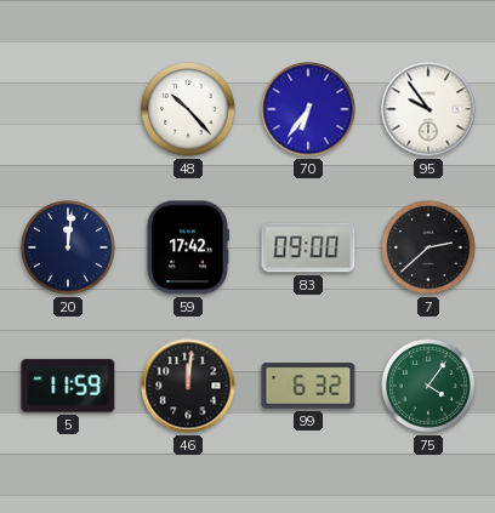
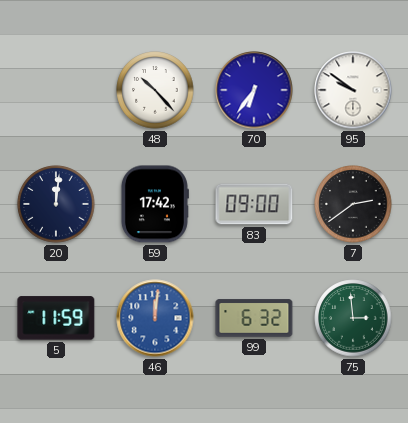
95: 9:54 -> 9:51
7: 2:38 -> 2:39
46 dial: black -> blue
75: 4:06 -> 2:59
